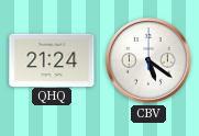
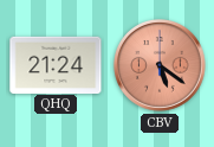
CBV dial: white -> salmon
